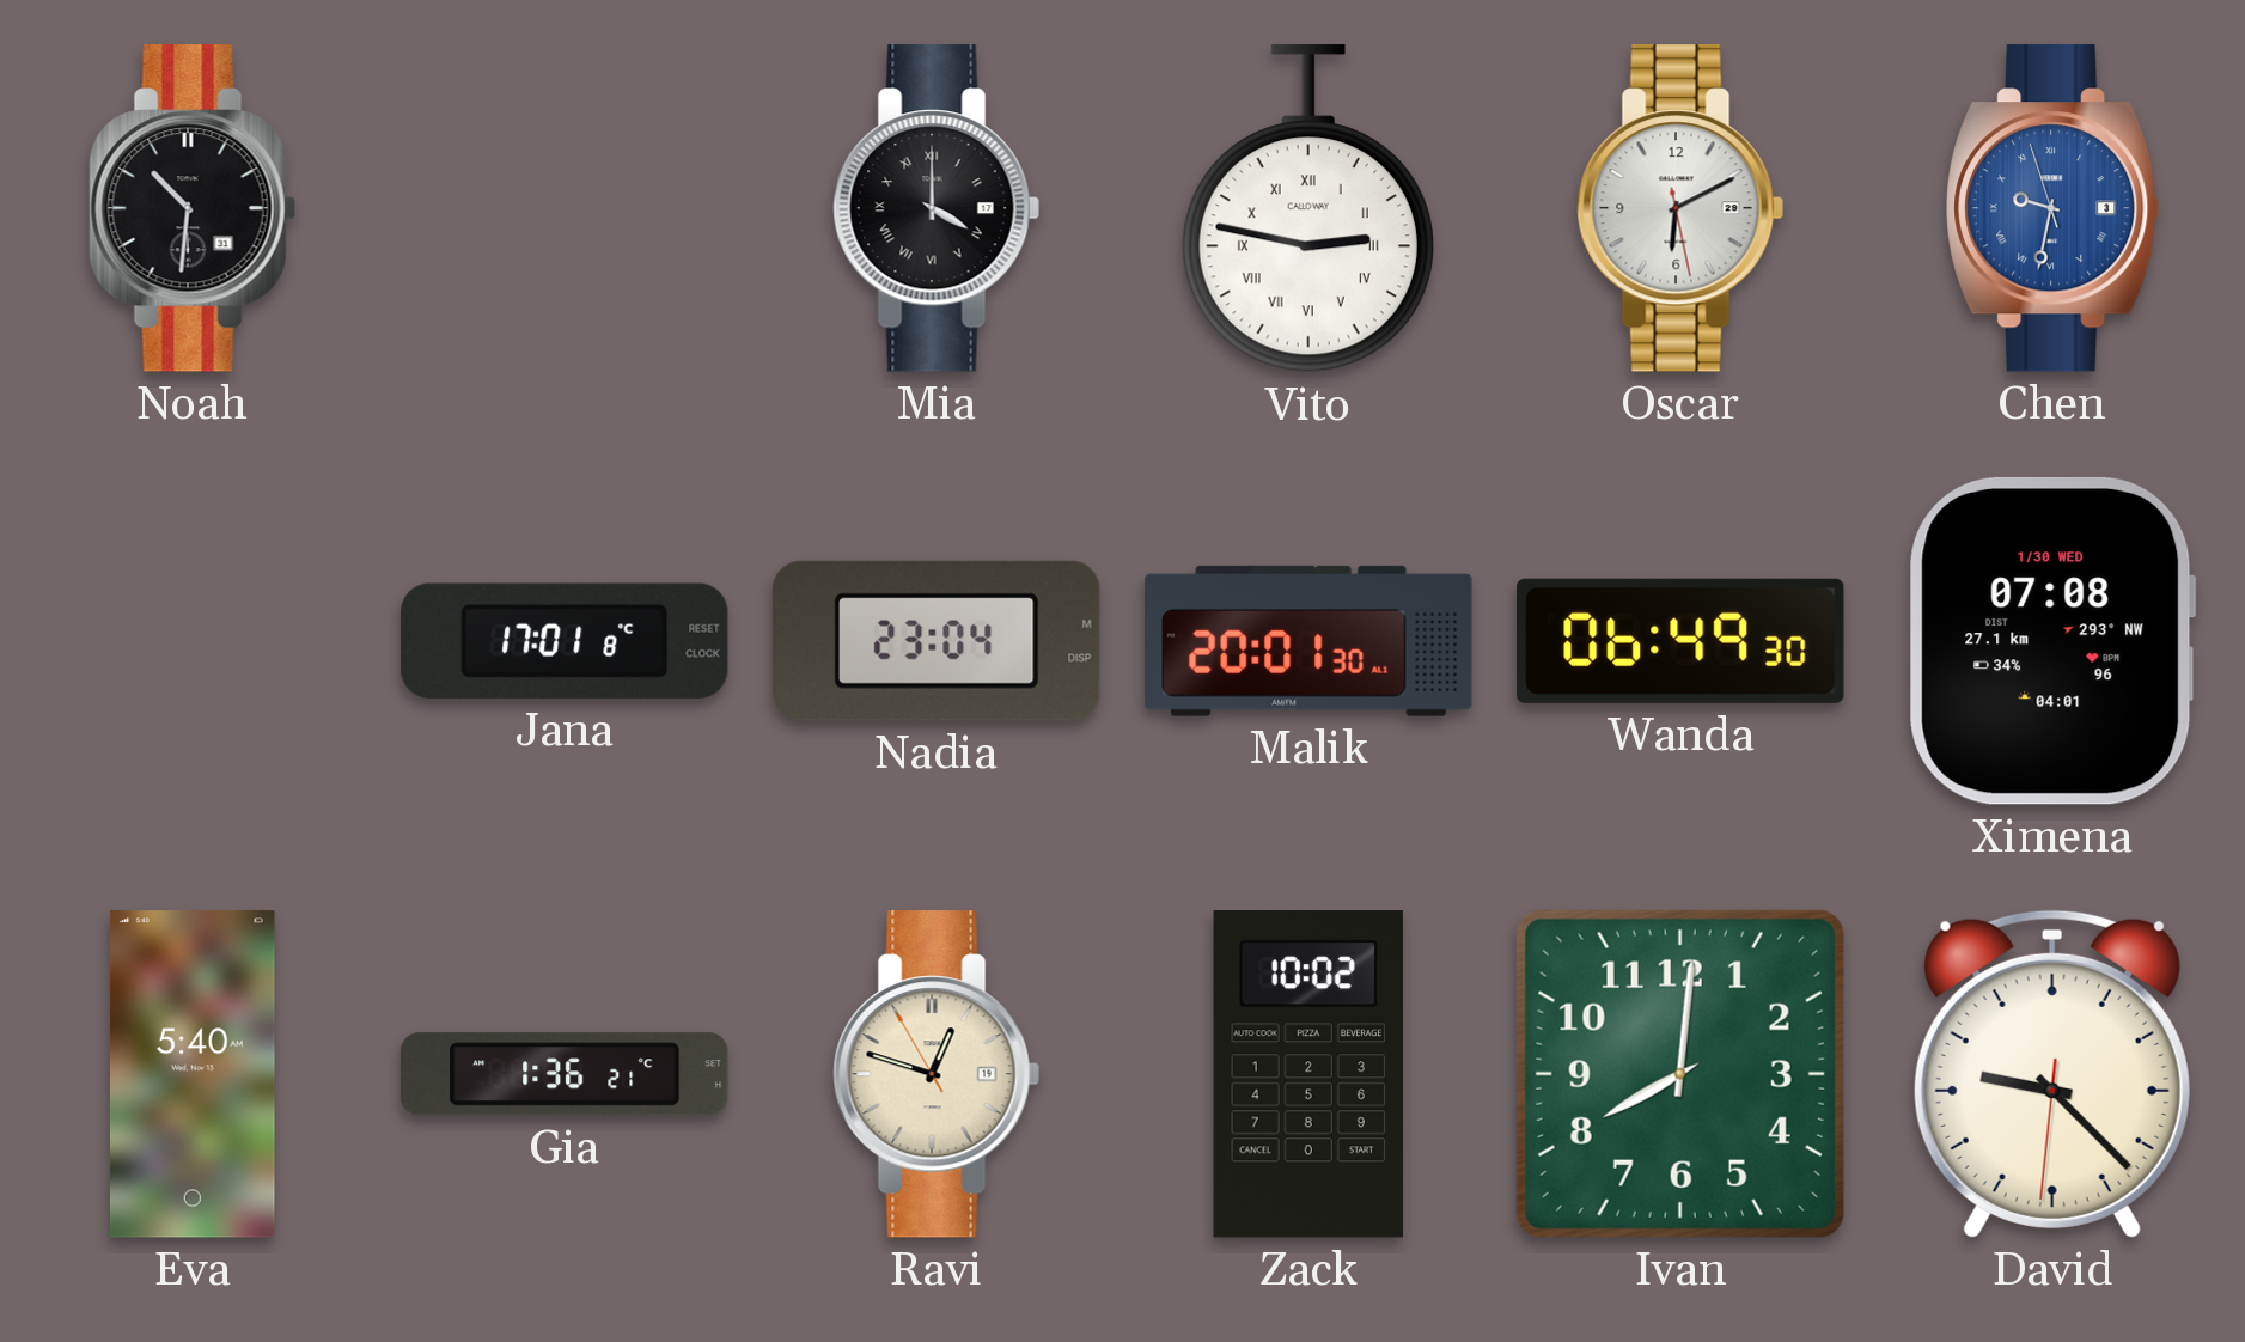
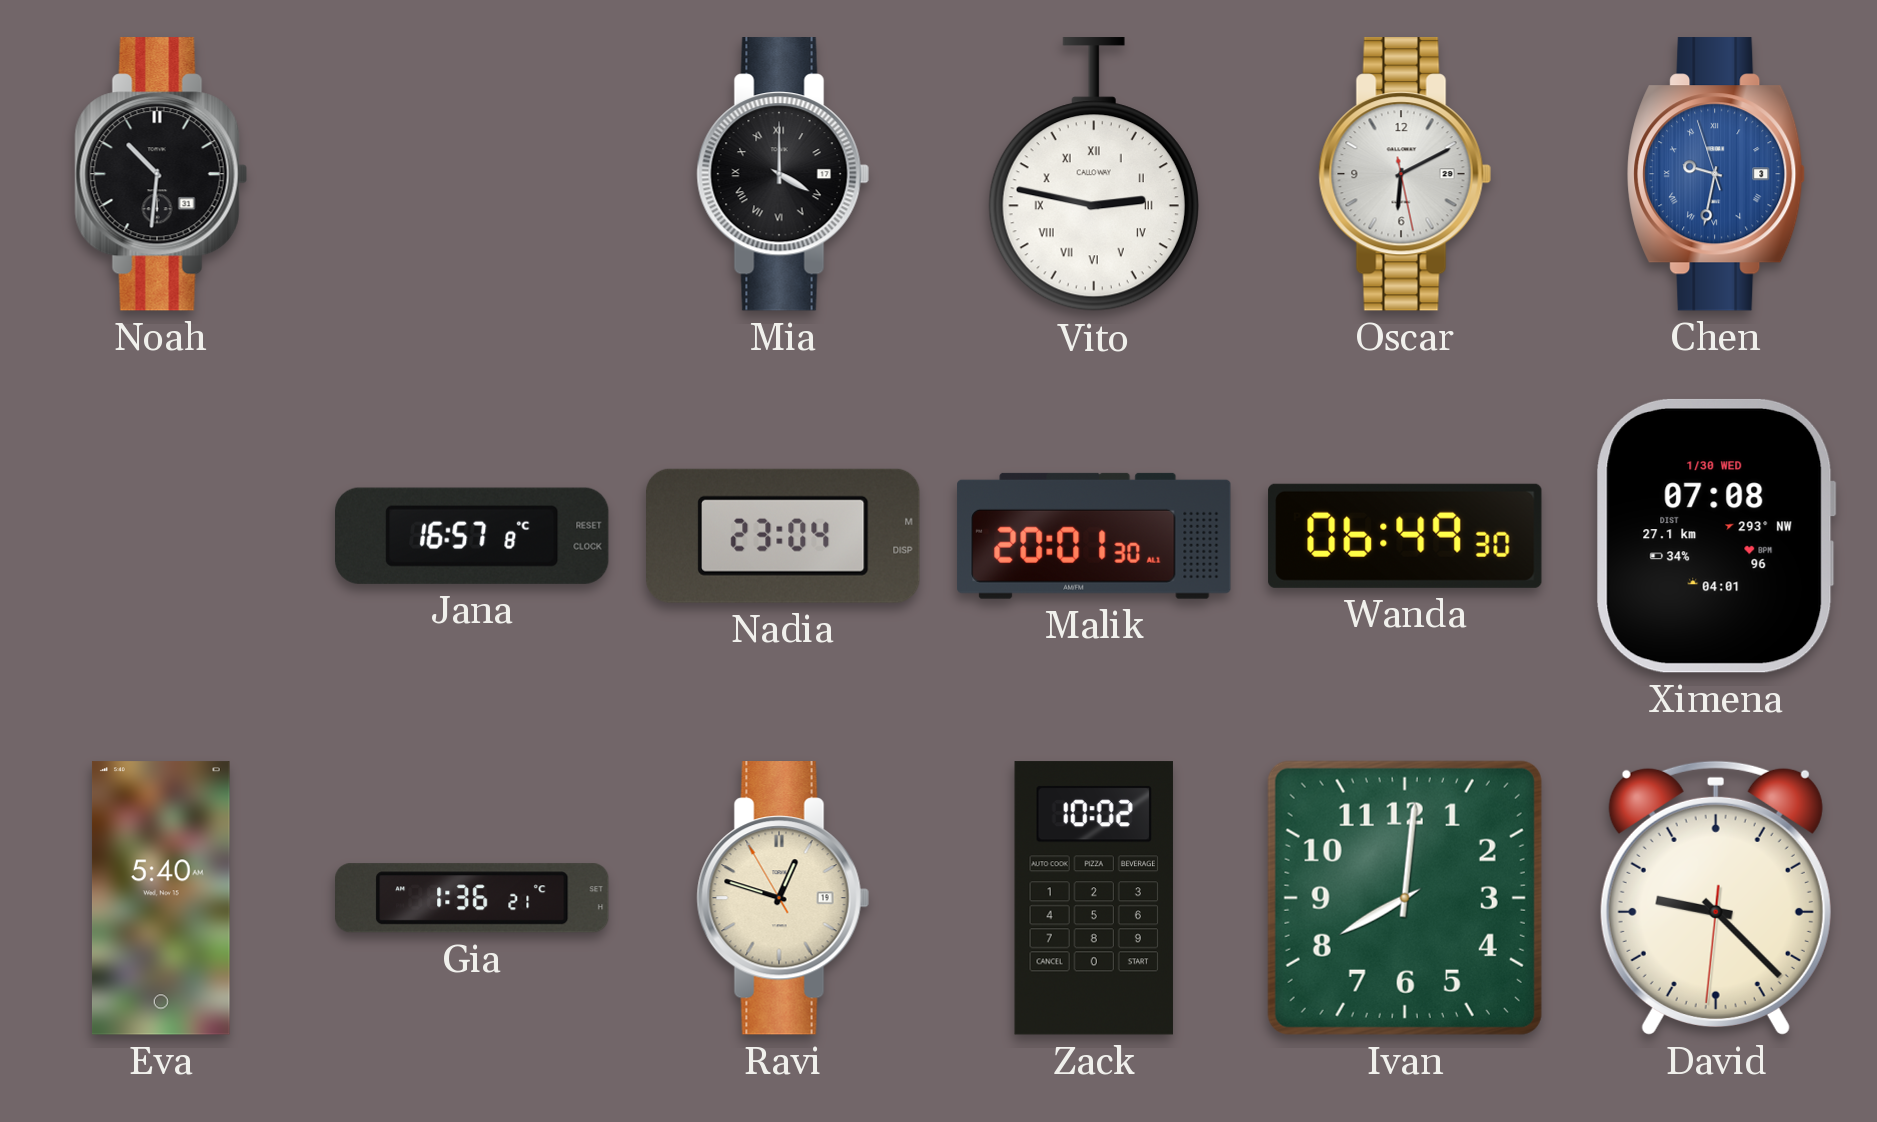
Jana: 17:01 -> 16:57
